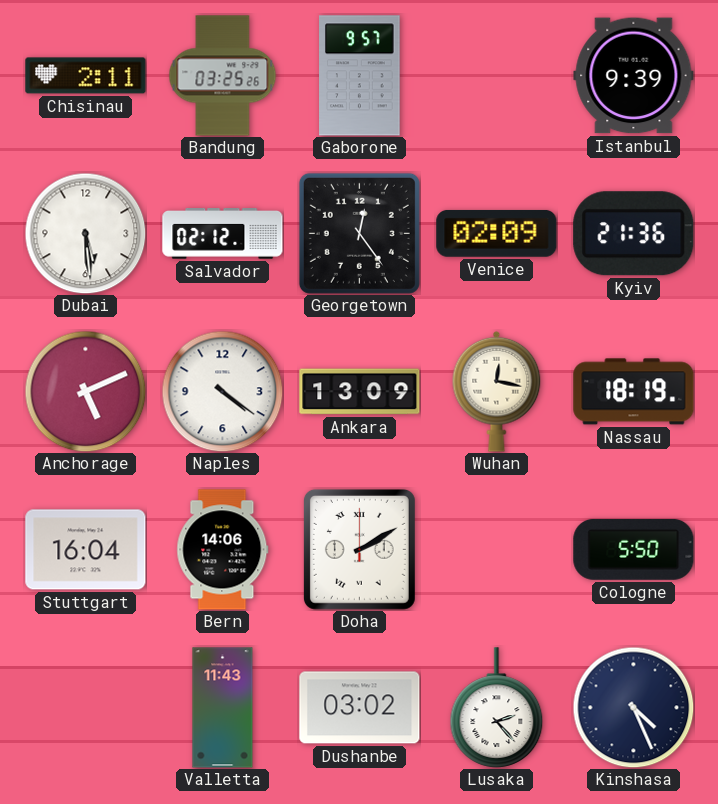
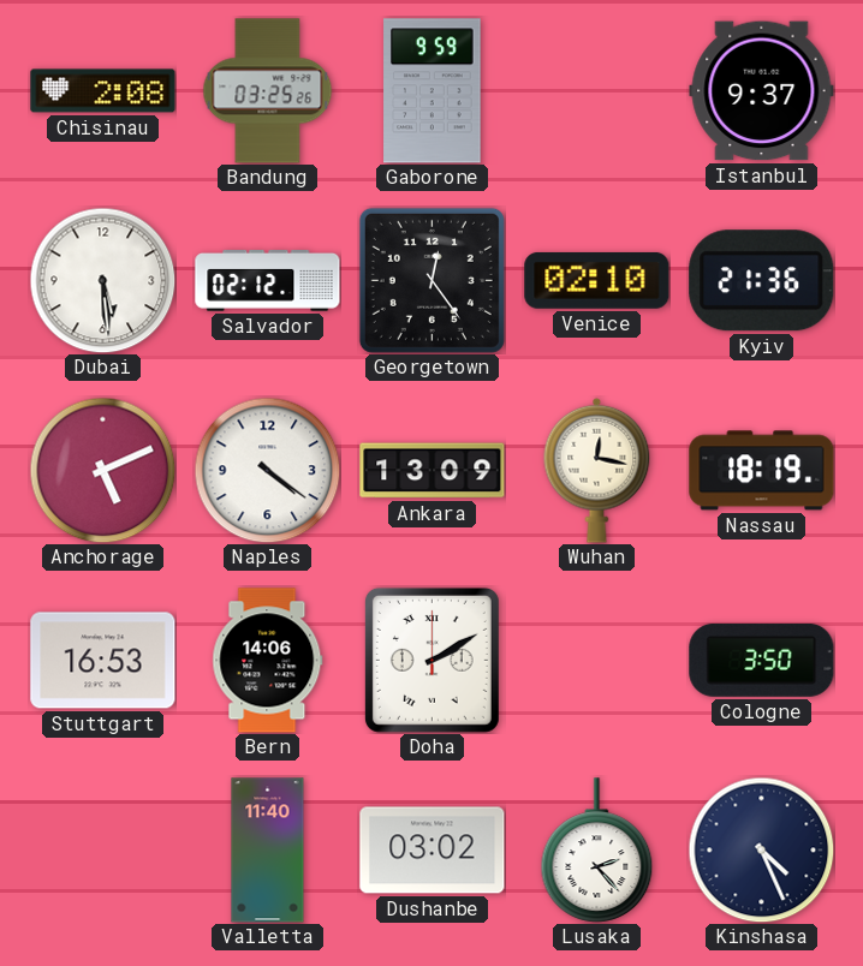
Chisinau: 2:11 -> 2:08
Gaborone: 9:57 -> 9:59
Istanbul: 9:39 -> 9:37
Venice: 02:09 -> 02:10
Stuttgart: 16:04 -> 16:53
Cologne: 5:50 -> 3:50
Valletta: 11:43 -> 11:40
